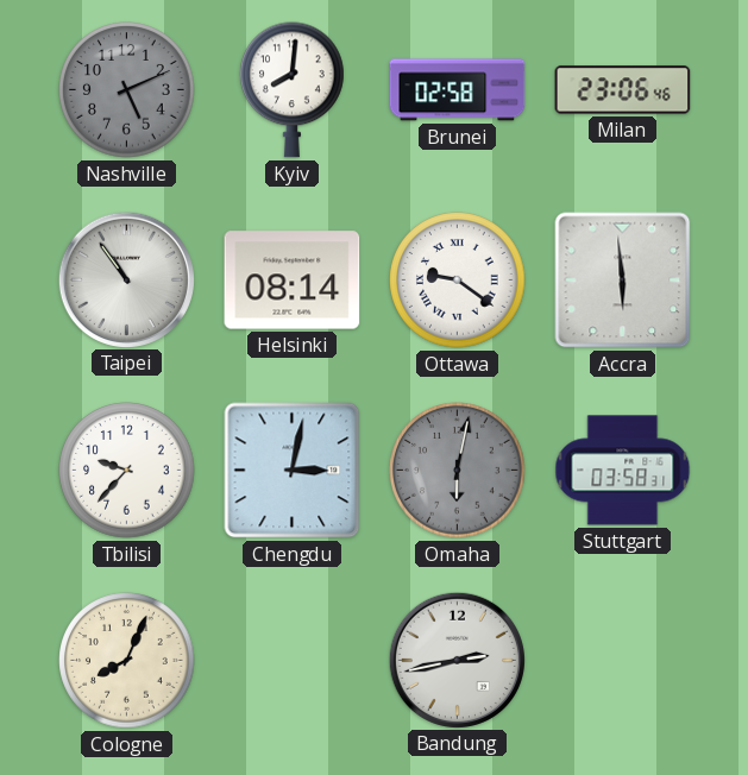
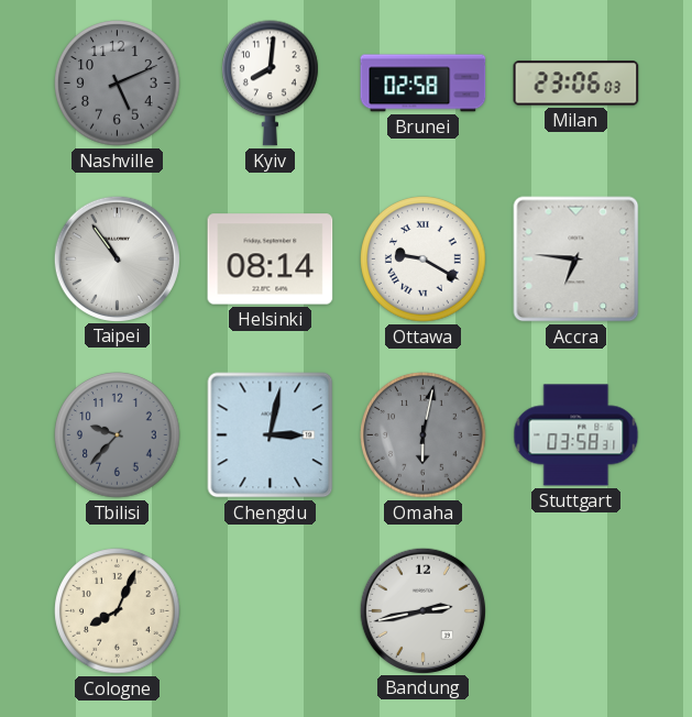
Milan: 23:06:46 -> 23:06:03
Ottawa: 9:21 -> 9:20
Accra: 5:59 -> 6:46
Tbilisi dial: white -> grey
